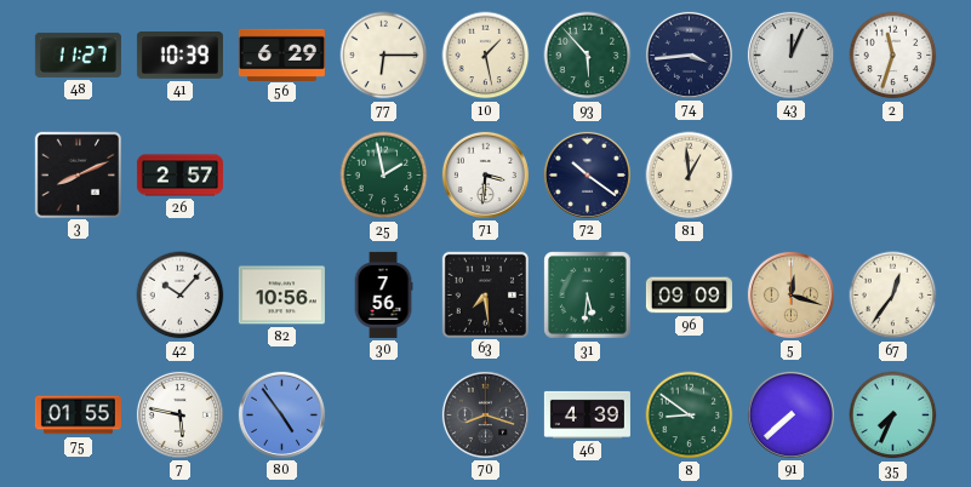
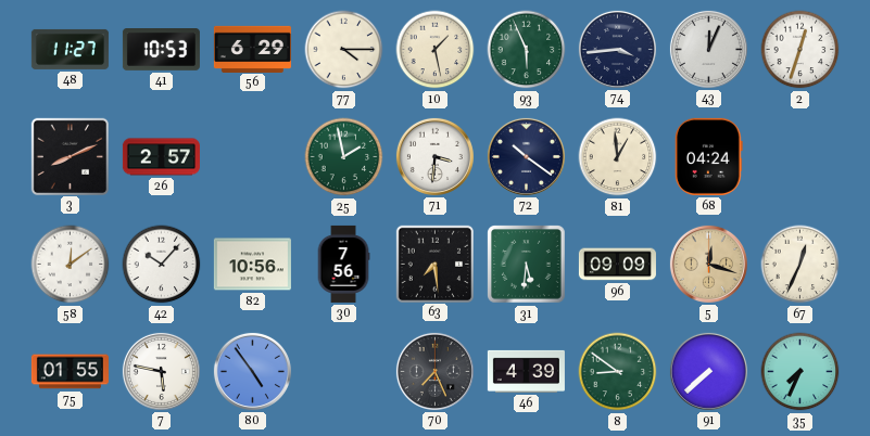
41: 10:39 -> 10:53
77: 6:15 -> 4:15
93: 5:53 -> 5:56
2: 11:33 -> 12:33
68: none -> 04:24
58: none -> 12:09
67: 12:36 -> 12:34
70: 8:18 -> 7:26
